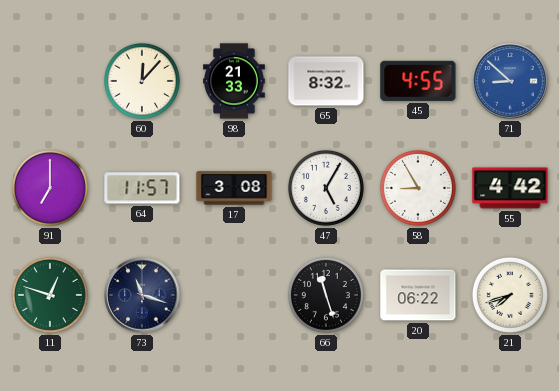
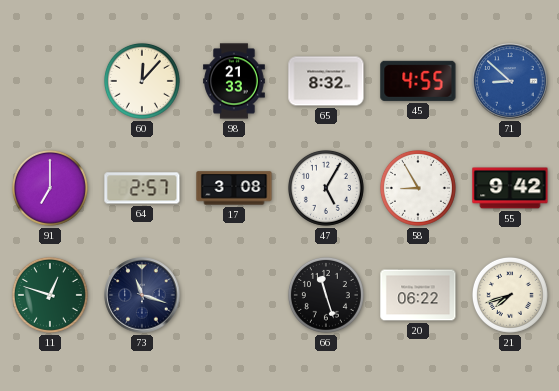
64: 11:57 -> 2:57
55: 4:42 -> 9:42
